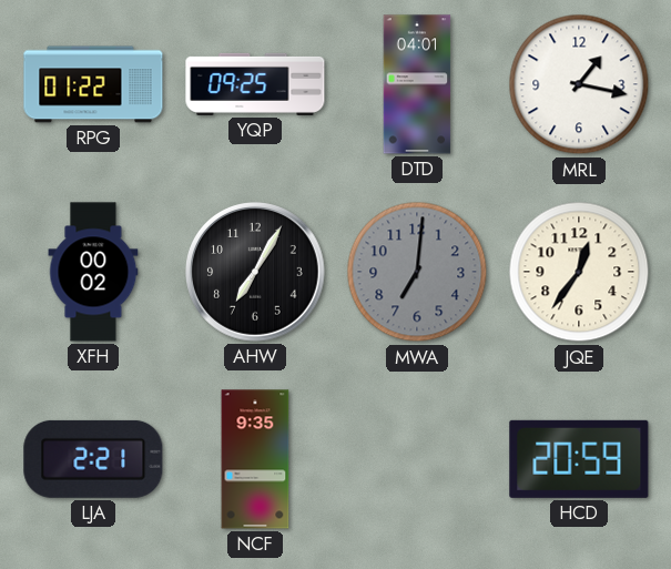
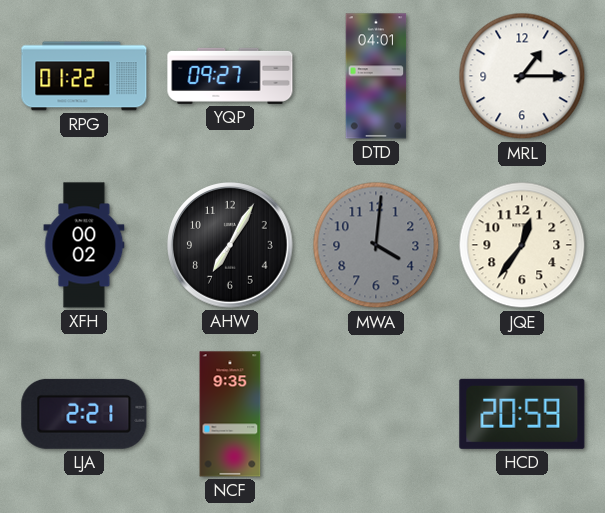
YQP: 09:25 -> 09:27
MRL: 1:17 -> 1:15
MWA: 7:01 -> 4:01
